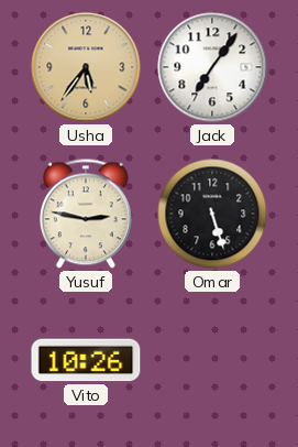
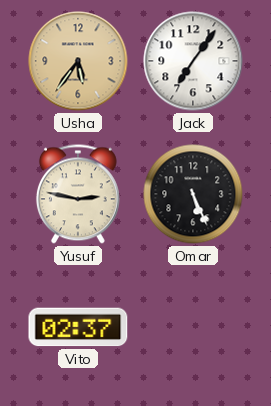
Omar: 5:27 -> 5:26
Vito: 10:26 -> 02:37
